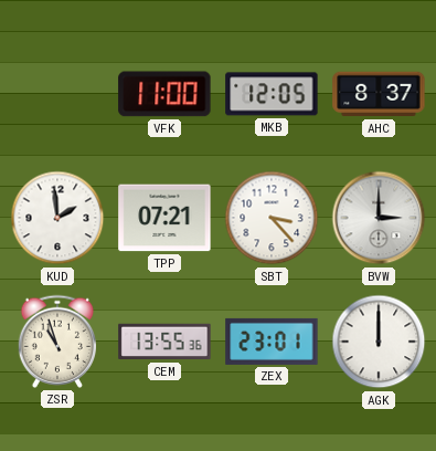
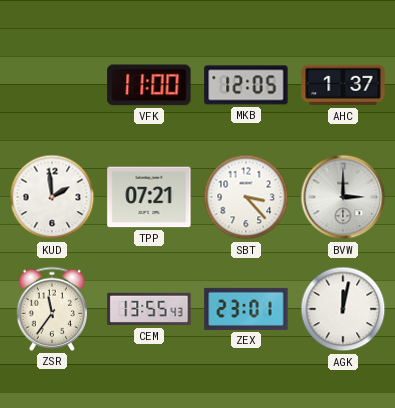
AHC: 8:37 -> 1:37
ZSR: 10:57 -> 11:36
CEM: 13:55:36 -> 13:55:43
AGK: 12:00 -> 12:02
